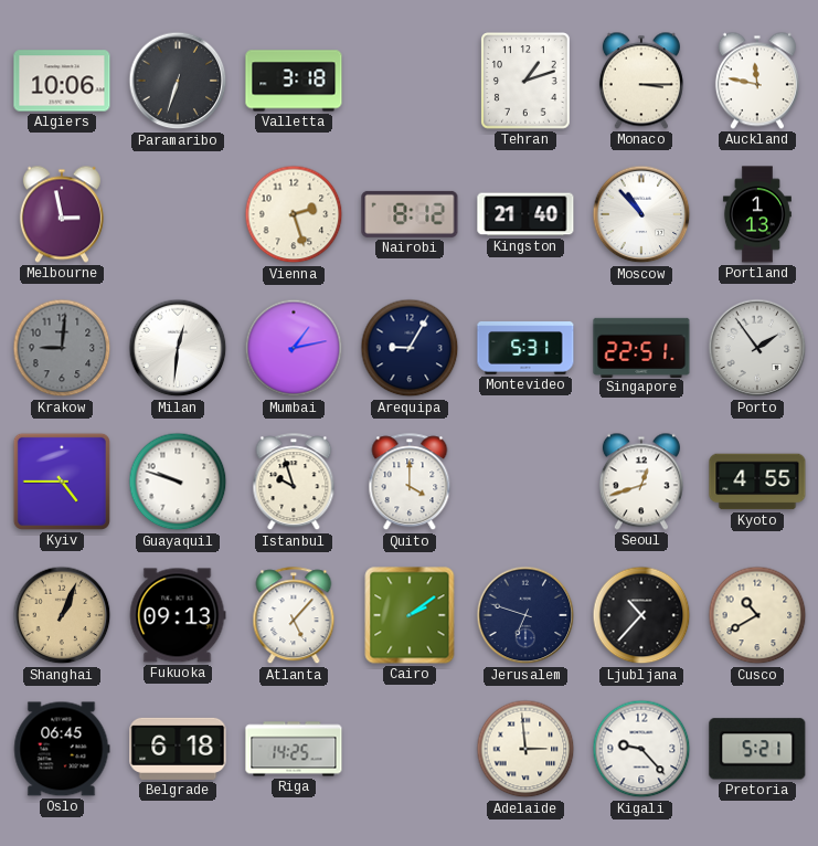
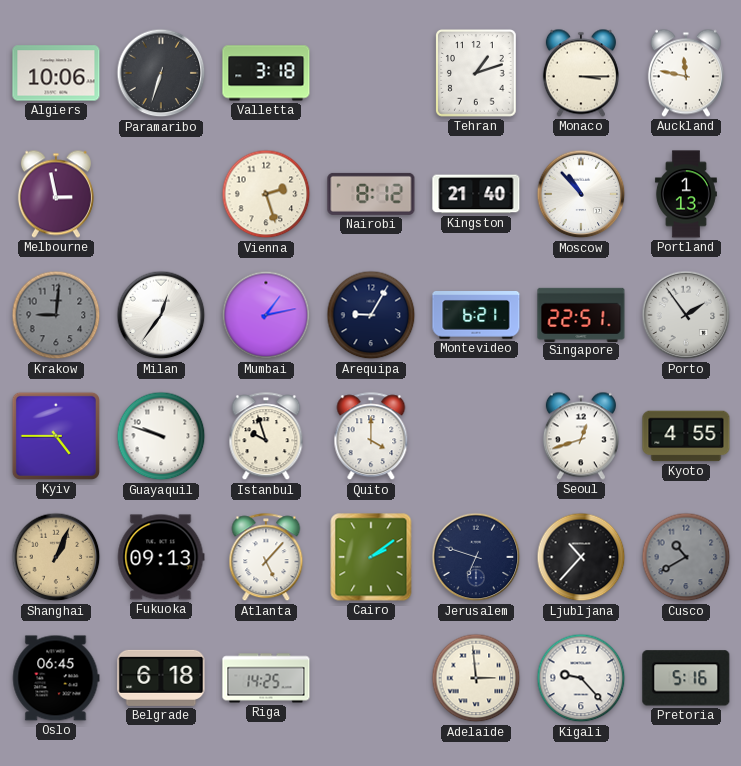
Milan: 12:31 -> 12:36
Montevideo: 5:31 -> 6:21
Cusco dial: cream -> grey
Pretoria: 5:21 -> 5:16
